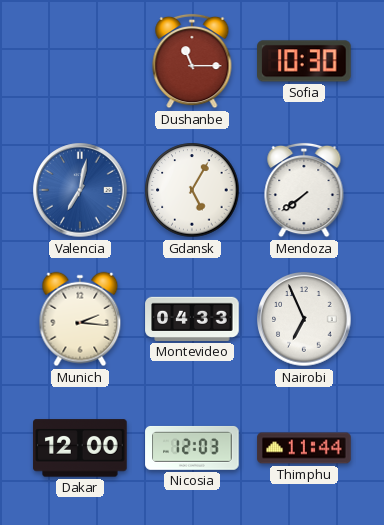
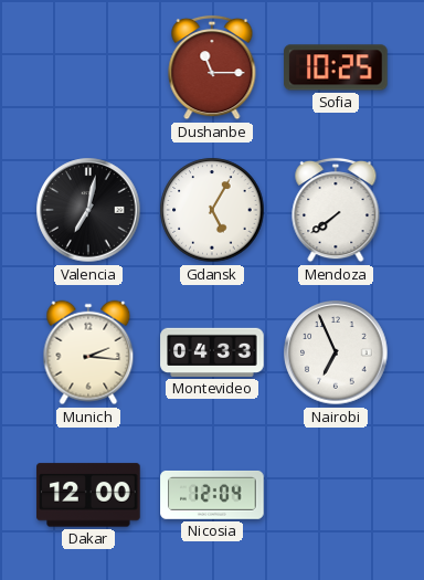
Sofia: 10:30 -> 10:25
Valencia dial: blue -> black
Nicosia: 12:03 -> 12:04
Thimphu: 11:44 -> none
